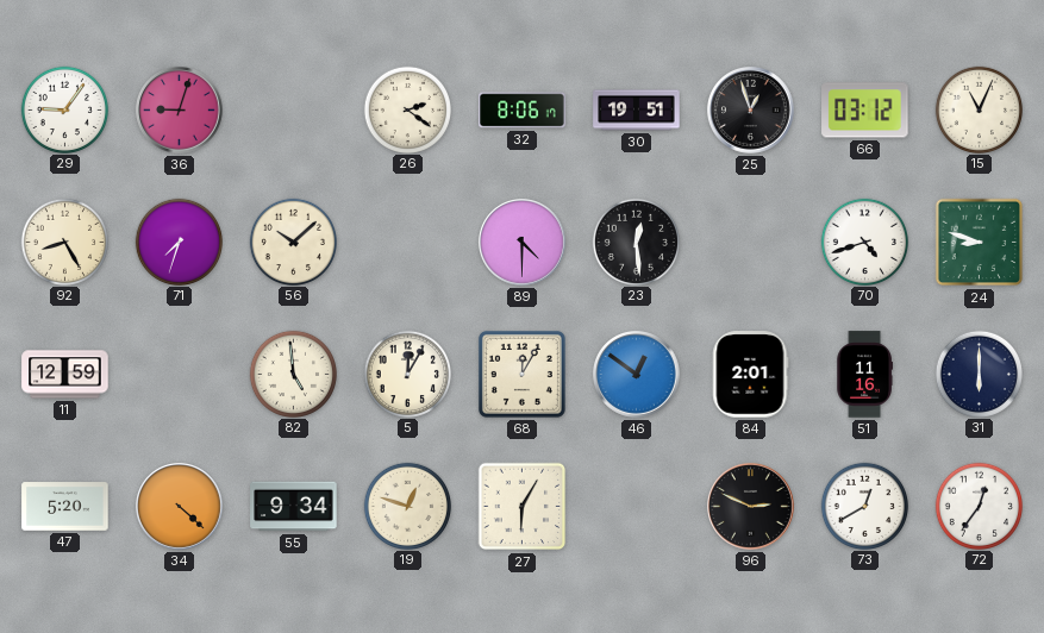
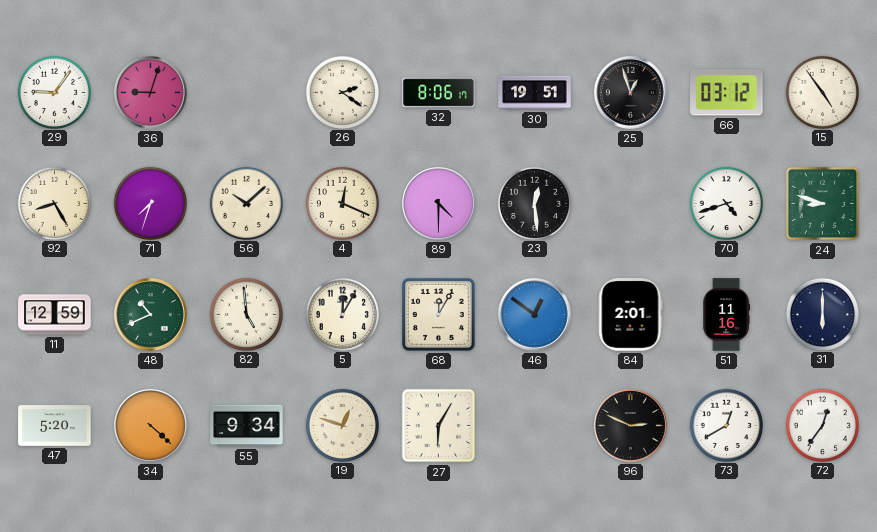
15: 11:04 -> 4:54
4: none -> 12:19
48: none -> 10:41
